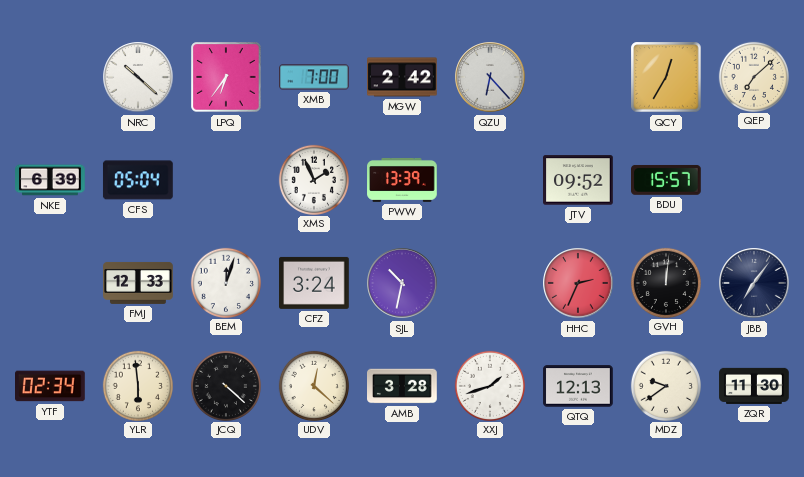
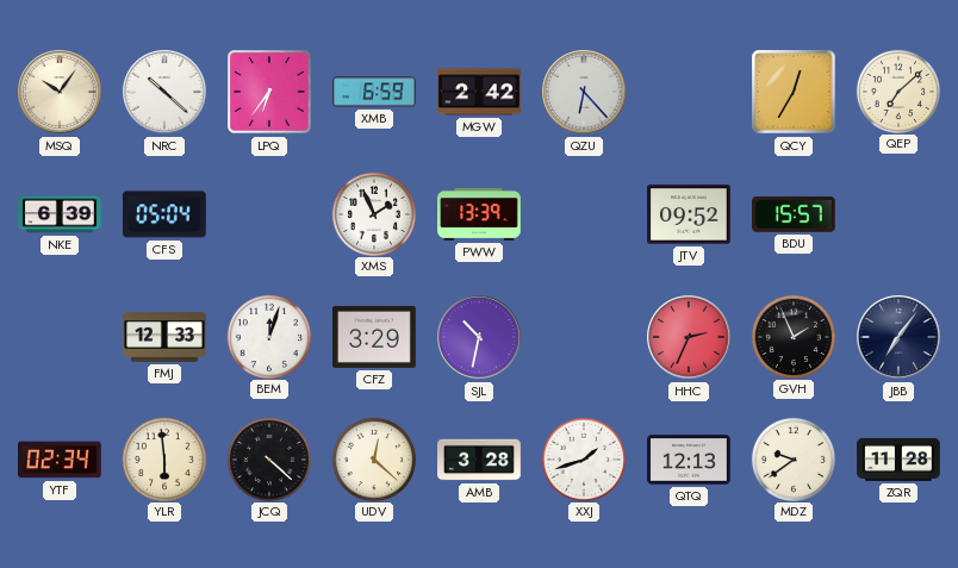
MSQ: none -> 10:06
XMB: 7:00 -> 6:59
CFZ: 3:24 -> 3:29
GVH: 12:01 -> 1:56
ZQR: 11:30 -> 11:28
